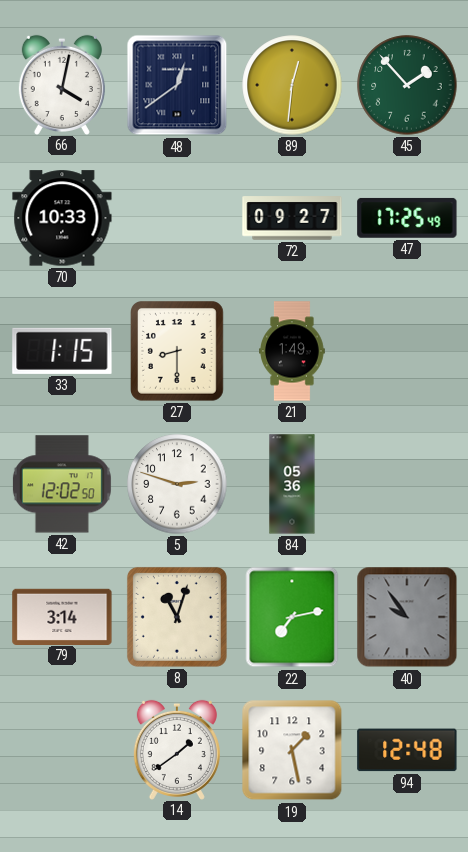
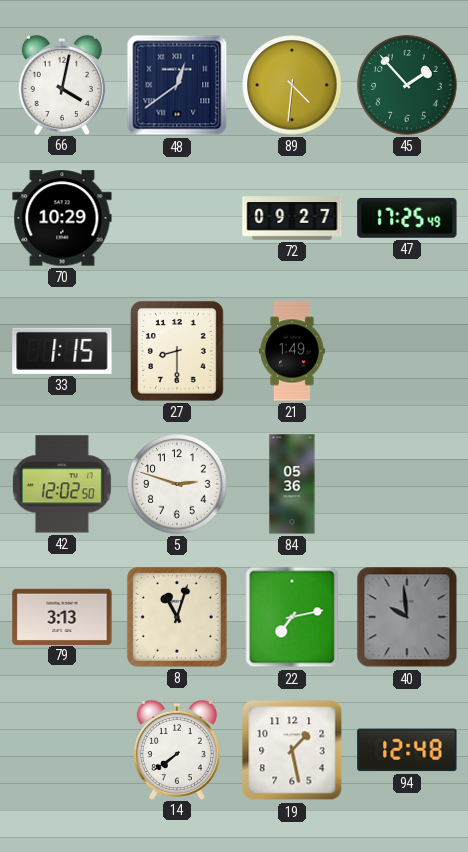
89: 12:31 -> 4:31
70: 10:33 -> 10:29
79: 3:14 -> 3:13
40: 9:54 -> 9:59
14: 1:39 -> 7:39
